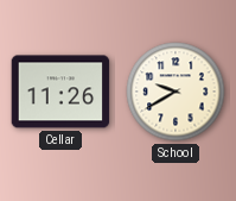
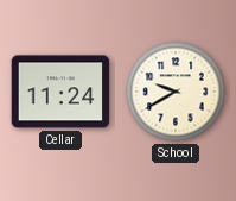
Cellar: 11:26 -> 11:24
